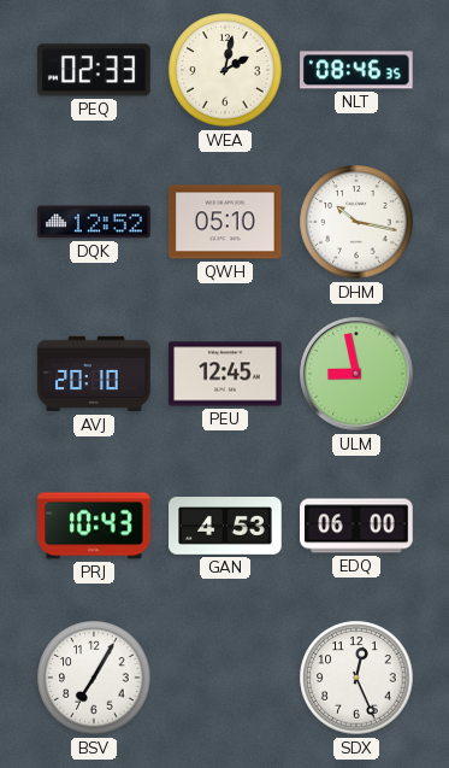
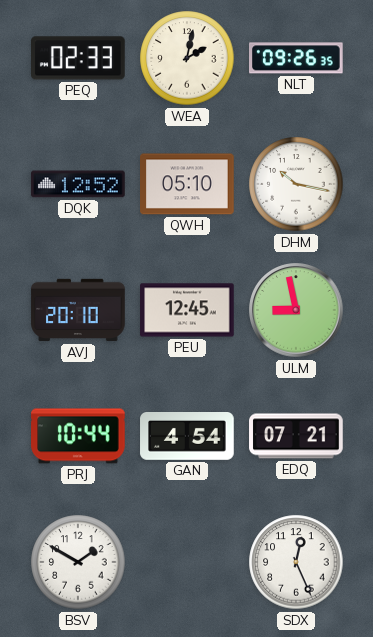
NLT: 08:46 -> 09:26
PRJ: 10:43 -> 10:44
GAN: 4:53 -> 4:54
EDQ: 06:00 -> 07:21
BSV: 7:05 -> 1:50
